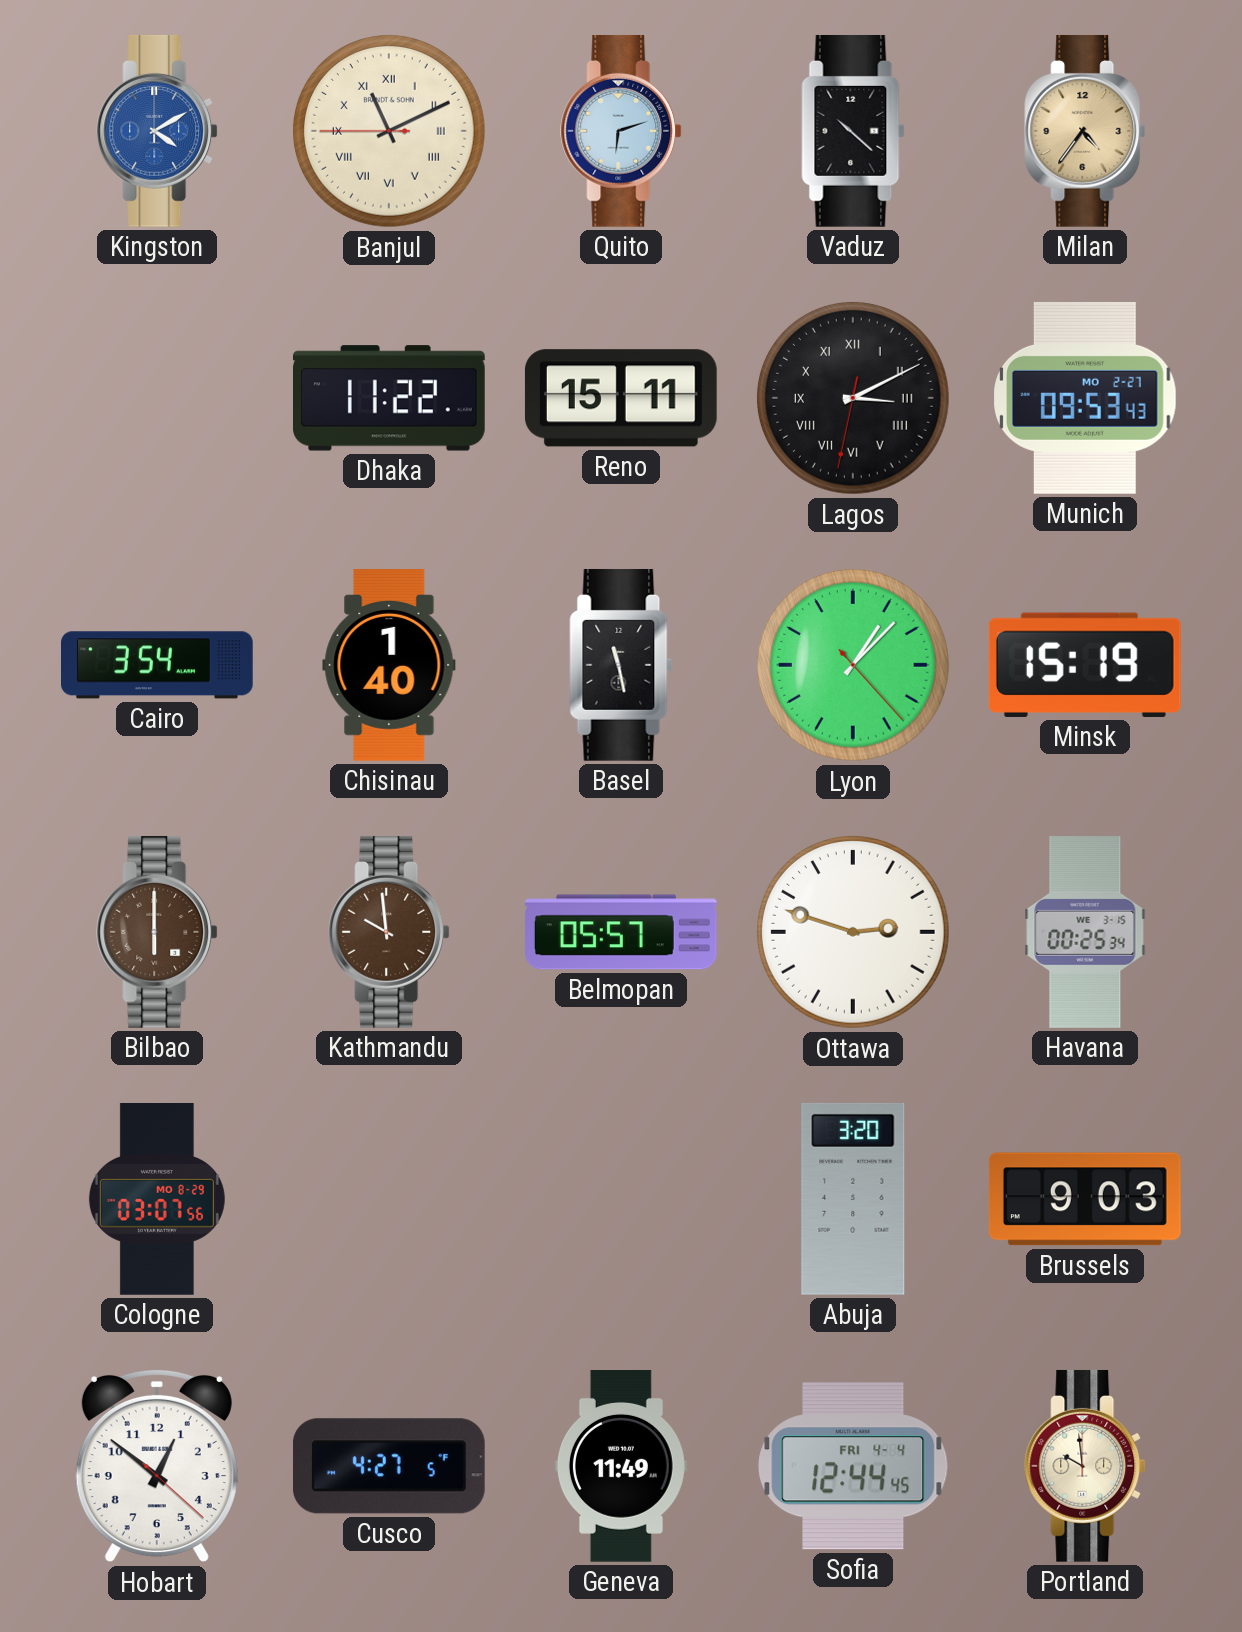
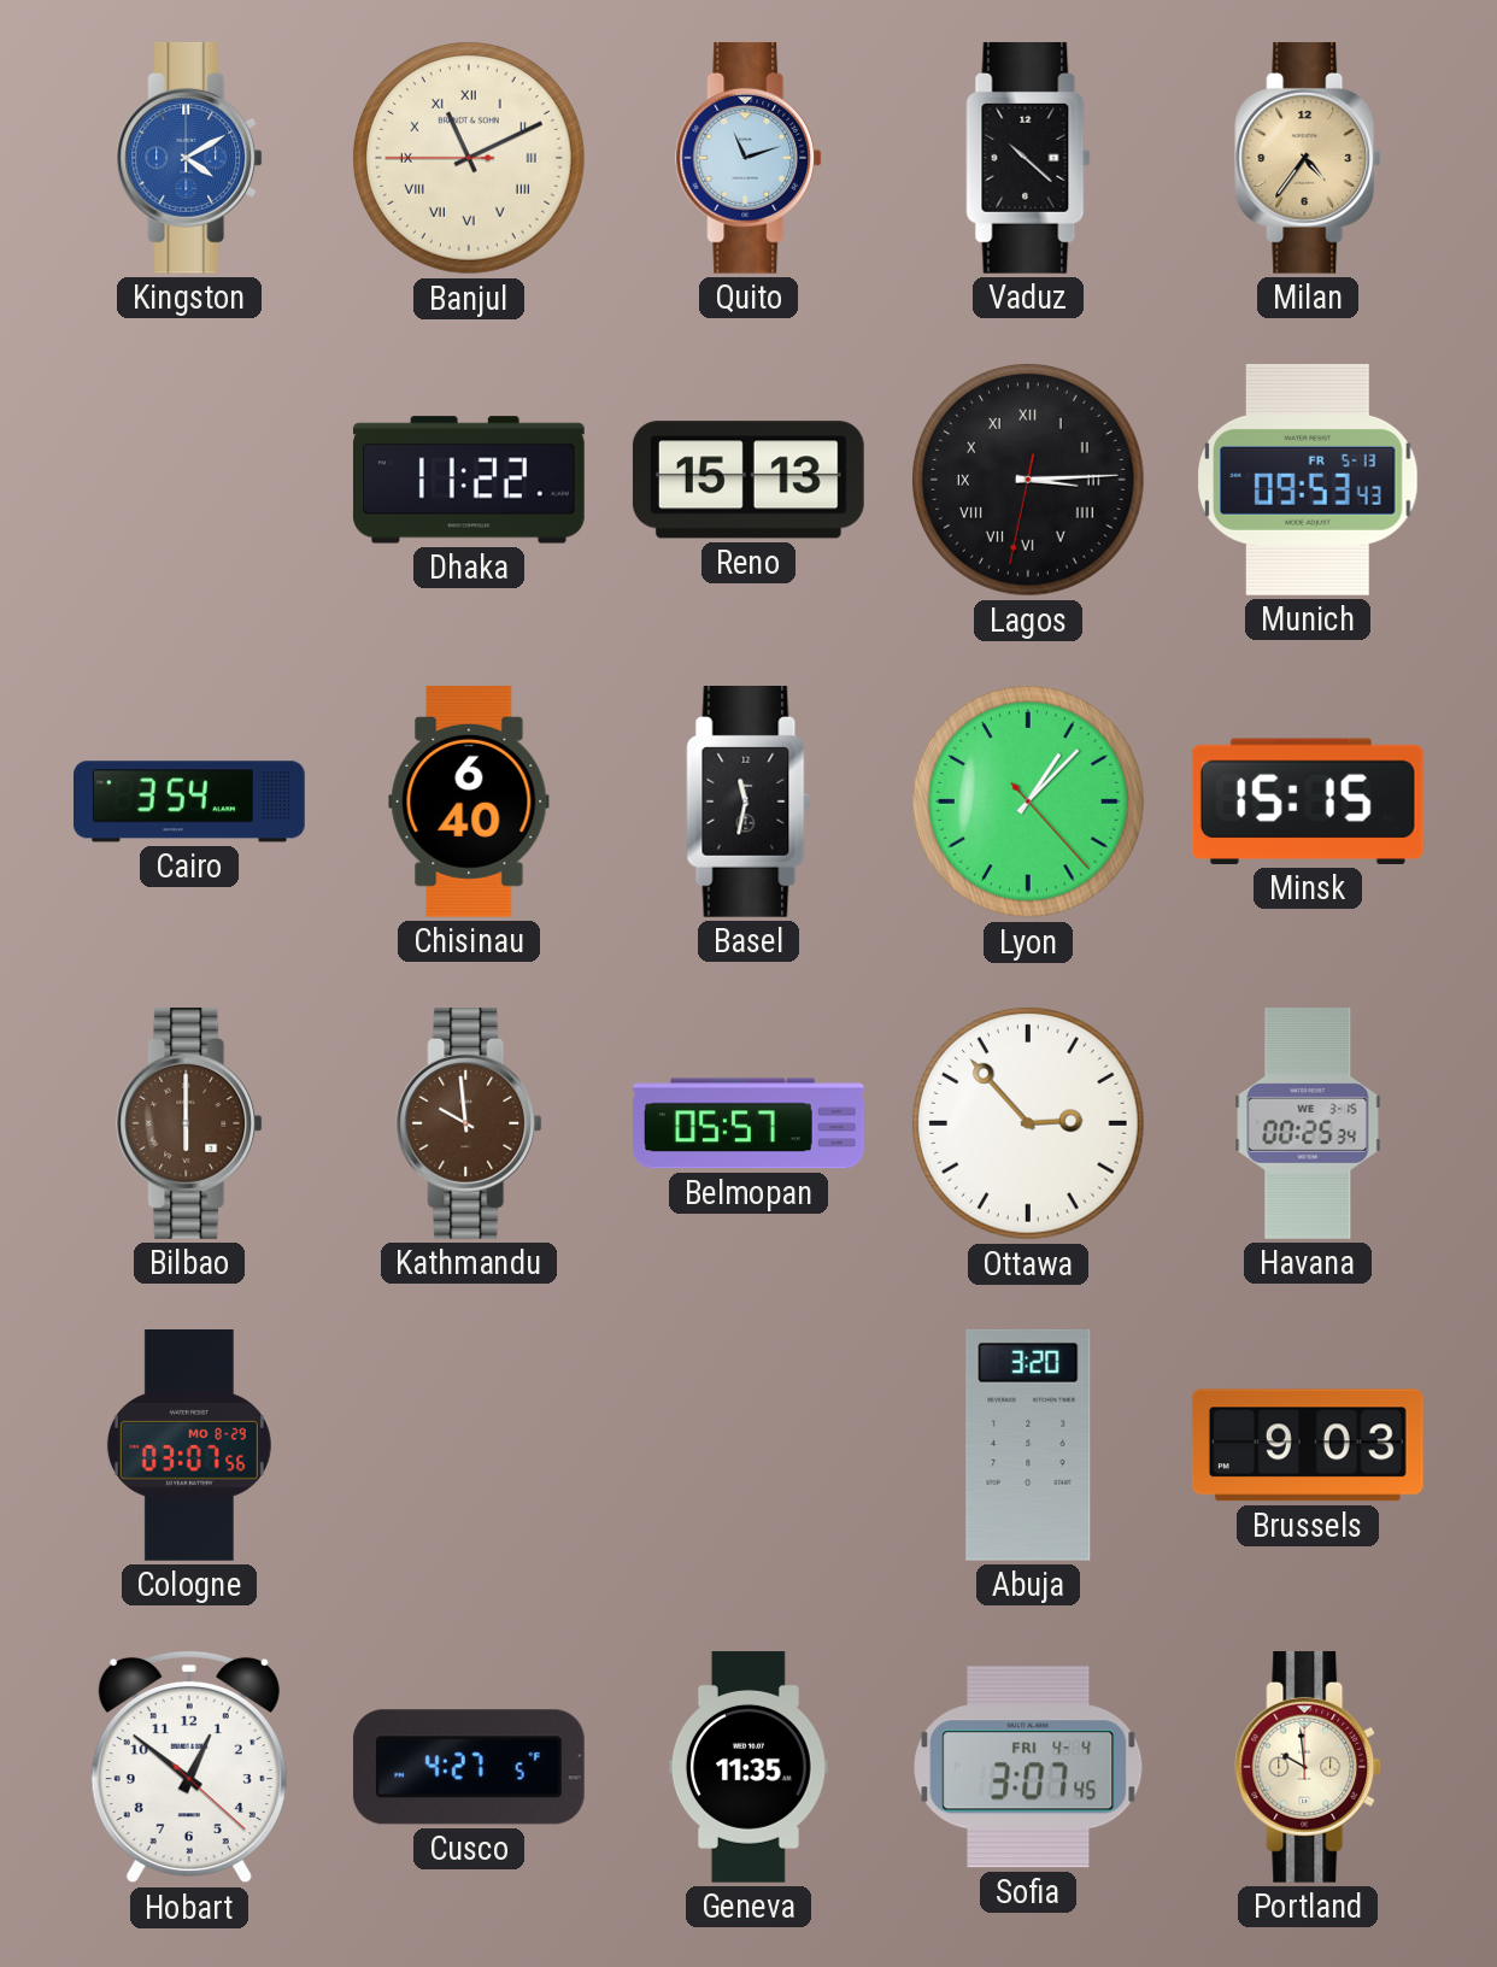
Quito: 6:12 -> 11:12
Reno: 15:11 -> 15:13
Lagos: 3:10 -> 3:14
Munich date: MO 2-27 -> FR 5-13
Chisinau: 1:40 -> 6:40
Basel: 11:28 -> 11:32
Minsk: 15:19 -> 15:15
Ottawa: 2:48 -> 2:53
Geneva: 11:49 -> 11:35
Sofia: 12:44 -> 3:07
